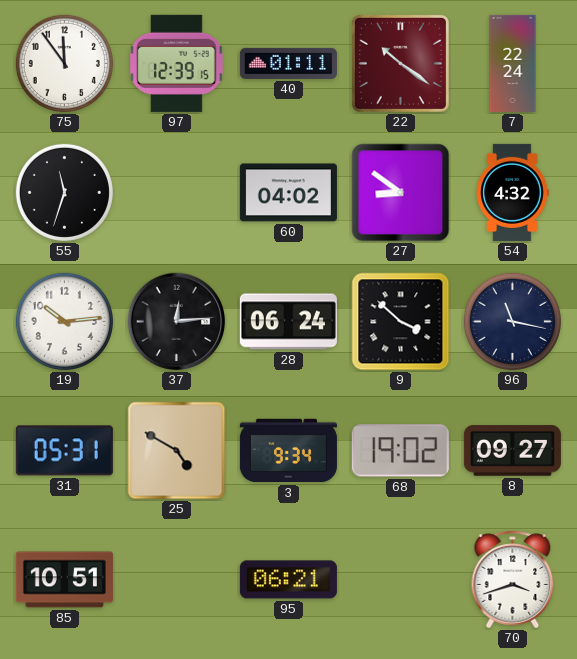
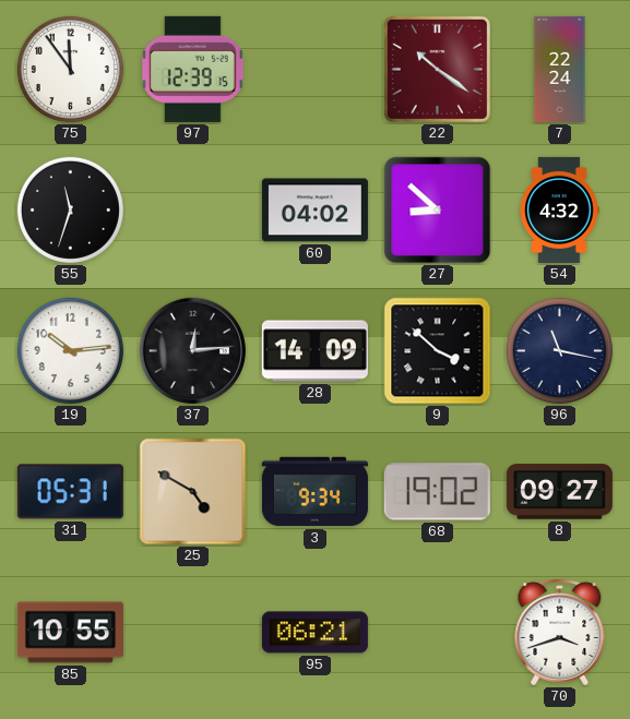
40: 01:11 -> none
27: 8:51 -> 8:52
28: 06:24 -> 14:09
85: 10:51 -> 10:55
